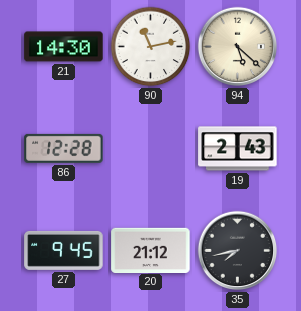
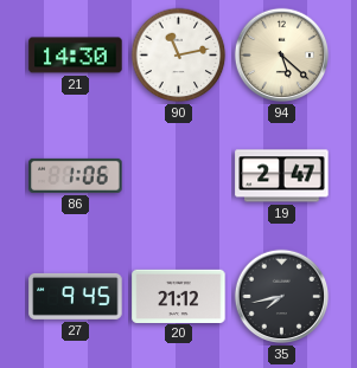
86: 12:28 -> 1:06
19: 2:43 -> 2:47
